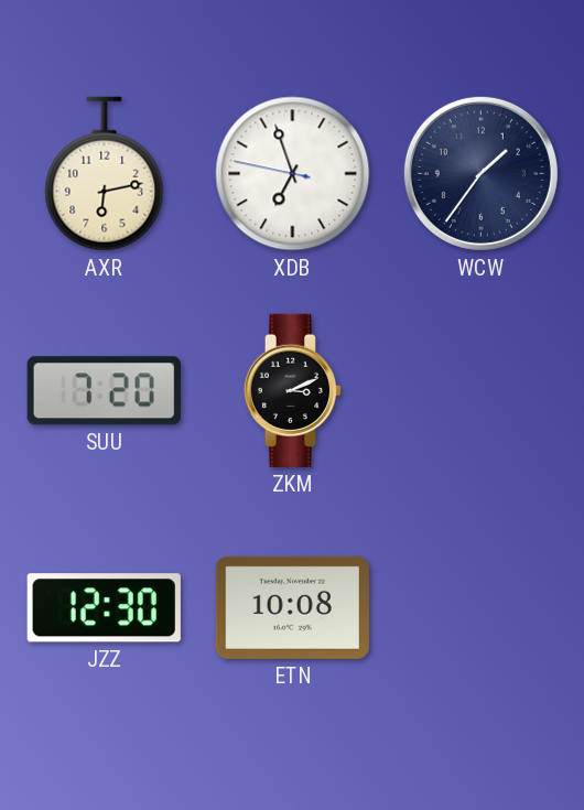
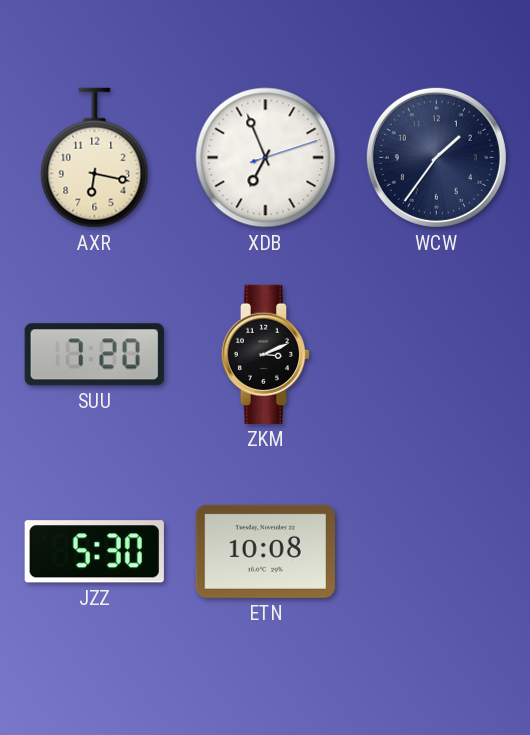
AXR: 6:13 -> 6:17
XDB: 6:56:47 -> 6:56:12
JZZ: 12:30 -> 5:30
